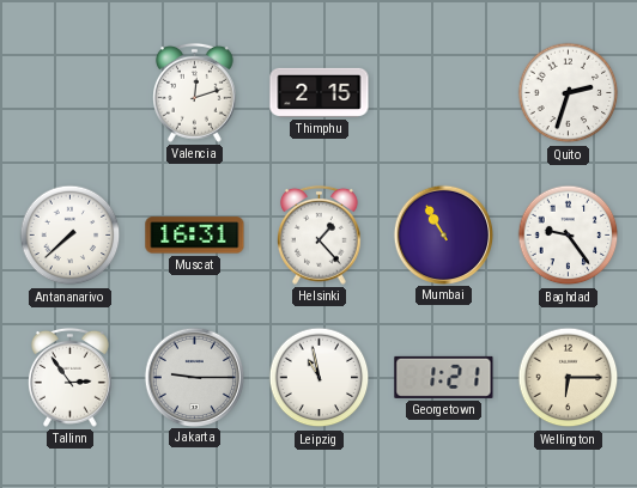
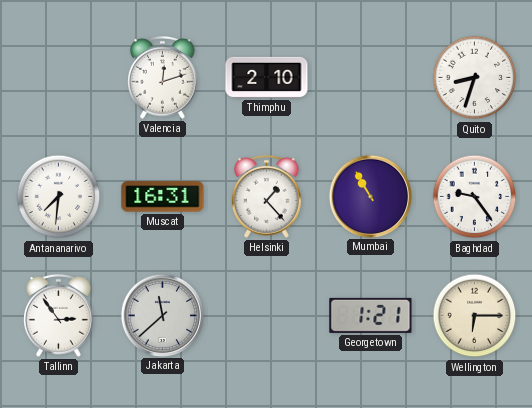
Thimphu: 2:15 -> 2:10
Quito: 2:33 -> 8:33
Antananarivo: 7:38 -> 7:31
Jakarta: 9:15 -> 11:38
Leipzig: 10:58 -> none
